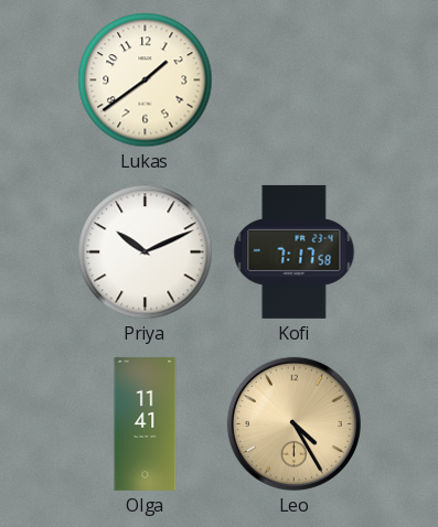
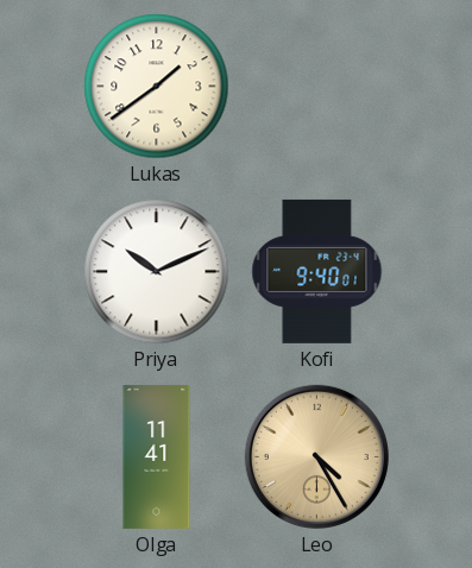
Kofi: 7:17 -> 9:40
